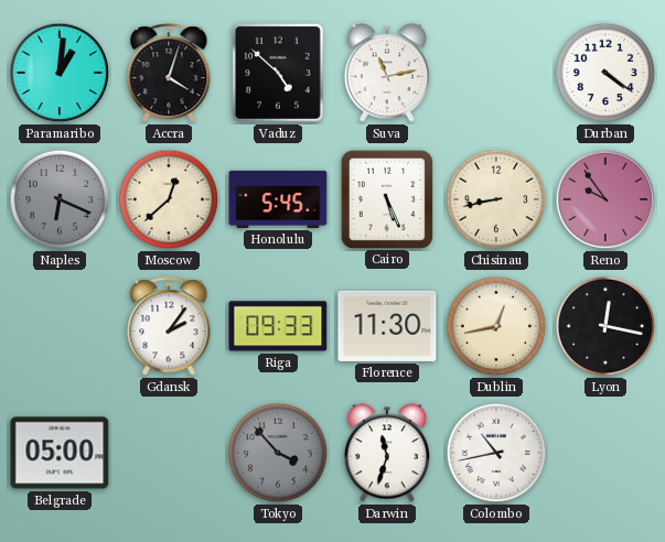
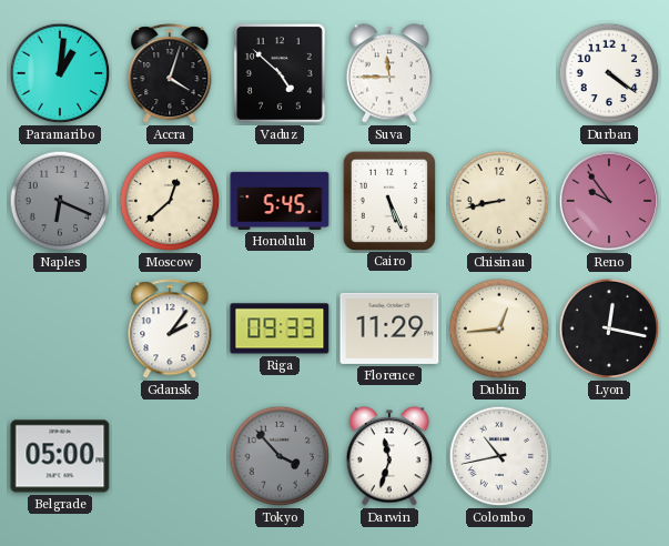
Suva: 11:13 -> 11:45
Florence: 11:30 -> 11:29
Dublin: 12:43 -> 12:44
